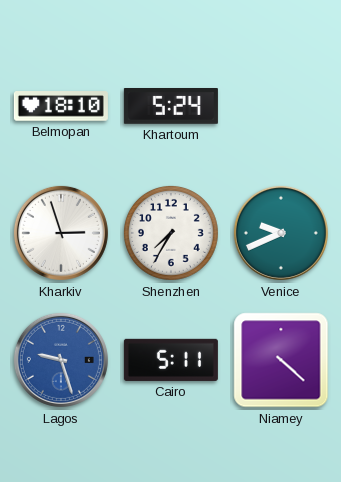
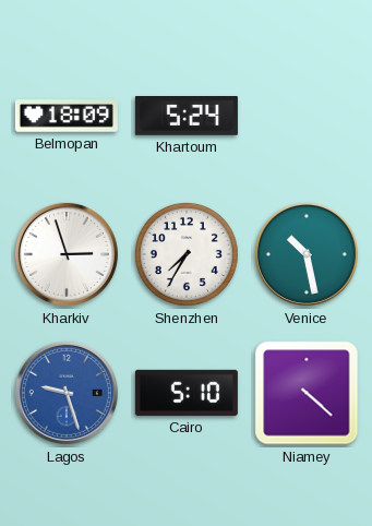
Belmopan: 18:10 -> 18:09
Venice: 9:41 -> 10:28
Cairo: 5:11 -> 5:10
